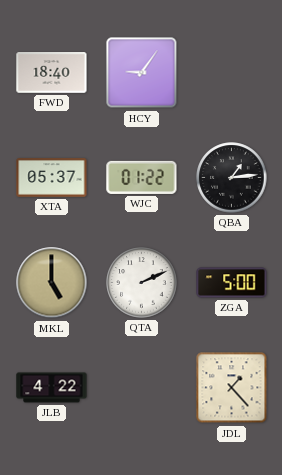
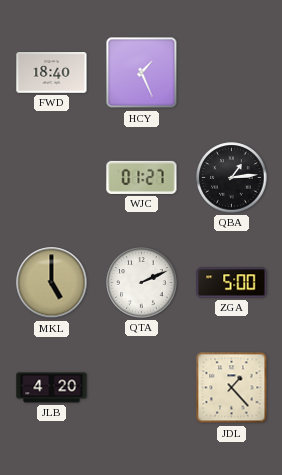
HCY: 9:06 -> 1:26
XTA: 05:37 -> none
WJC: 01:22 -> 01:27
JLB: 4:22 -> 4:20
